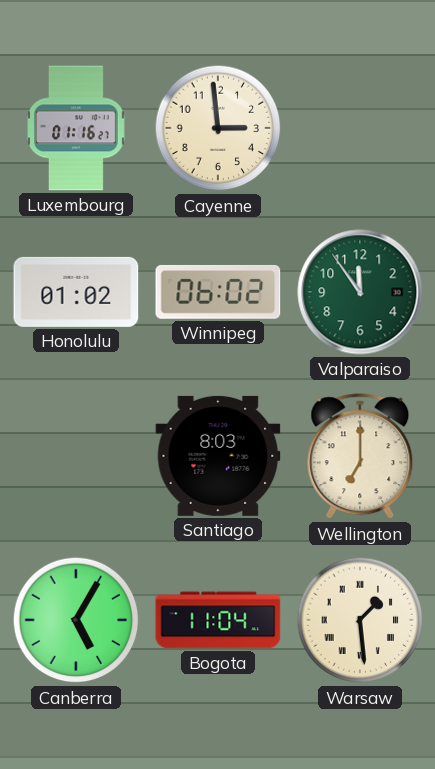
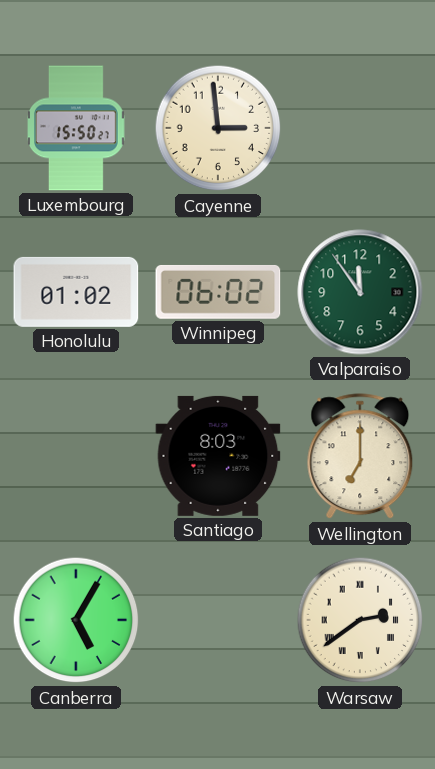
Luxembourg: 01:16 -> 15:50
Bogota: 11:04 -> none
Warsaw: 1:29 -> 2:39
